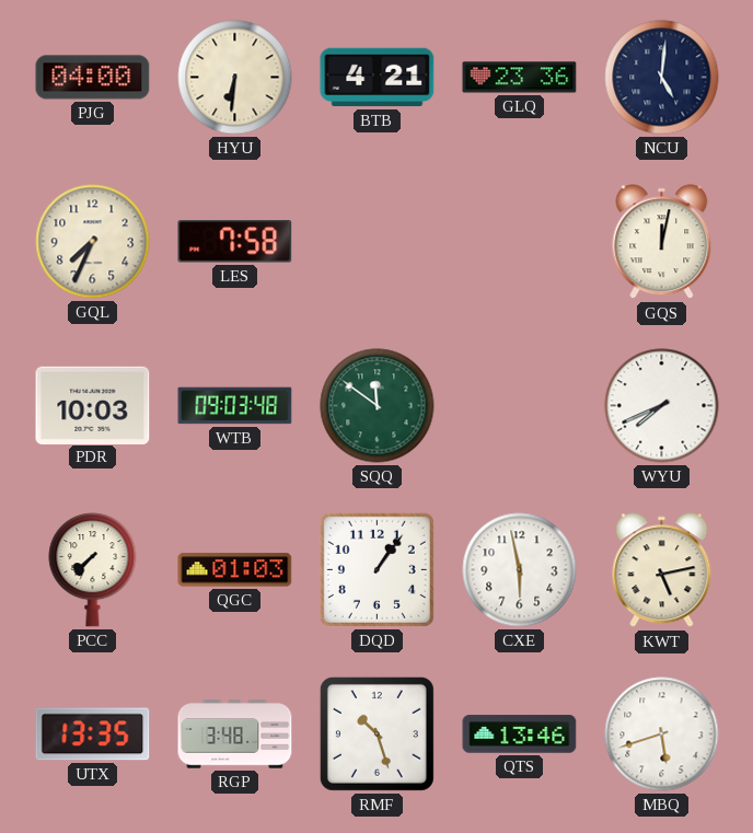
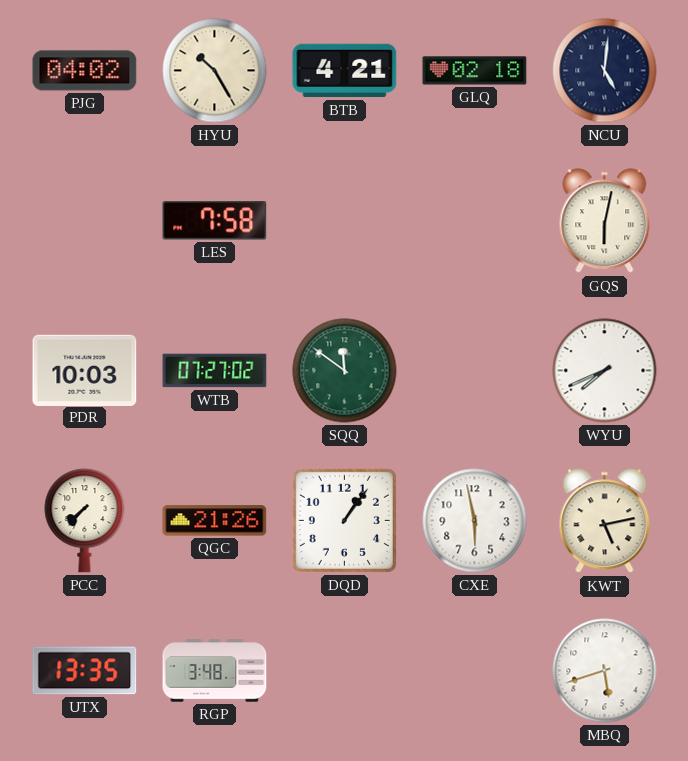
PJG: 04:00 -> 04:02
HYU: 6:31 -> 10:25
GLQ: 23:36 -> 02:18
GQL: 7:34 -> none
GQS: 12:02 -> 6:02
WTB: 09:03 -> 07:27
QGC: 01:03 -> 21:26
RMF: 10:27 -> none
QTS: 13:46 -> none
